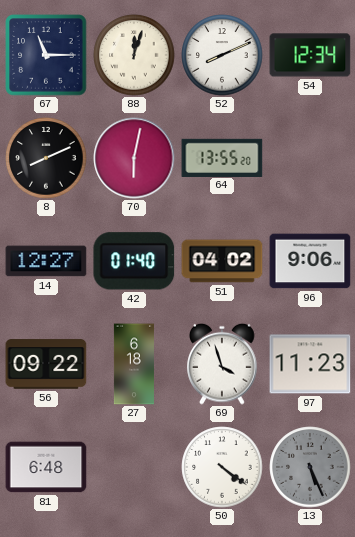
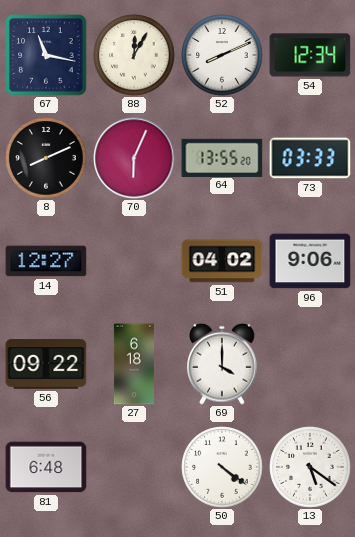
67: 11:15 -> 11:17
88: 12:03 -> 12:05
70: 6:02 -> 6:04
73: none -> 03:33
42: 01:40 -> none
69: 3:57 -> 4:00
97: 11:23 -> none
13: 5:26 -> 5:21
13 dial: grey -> white
